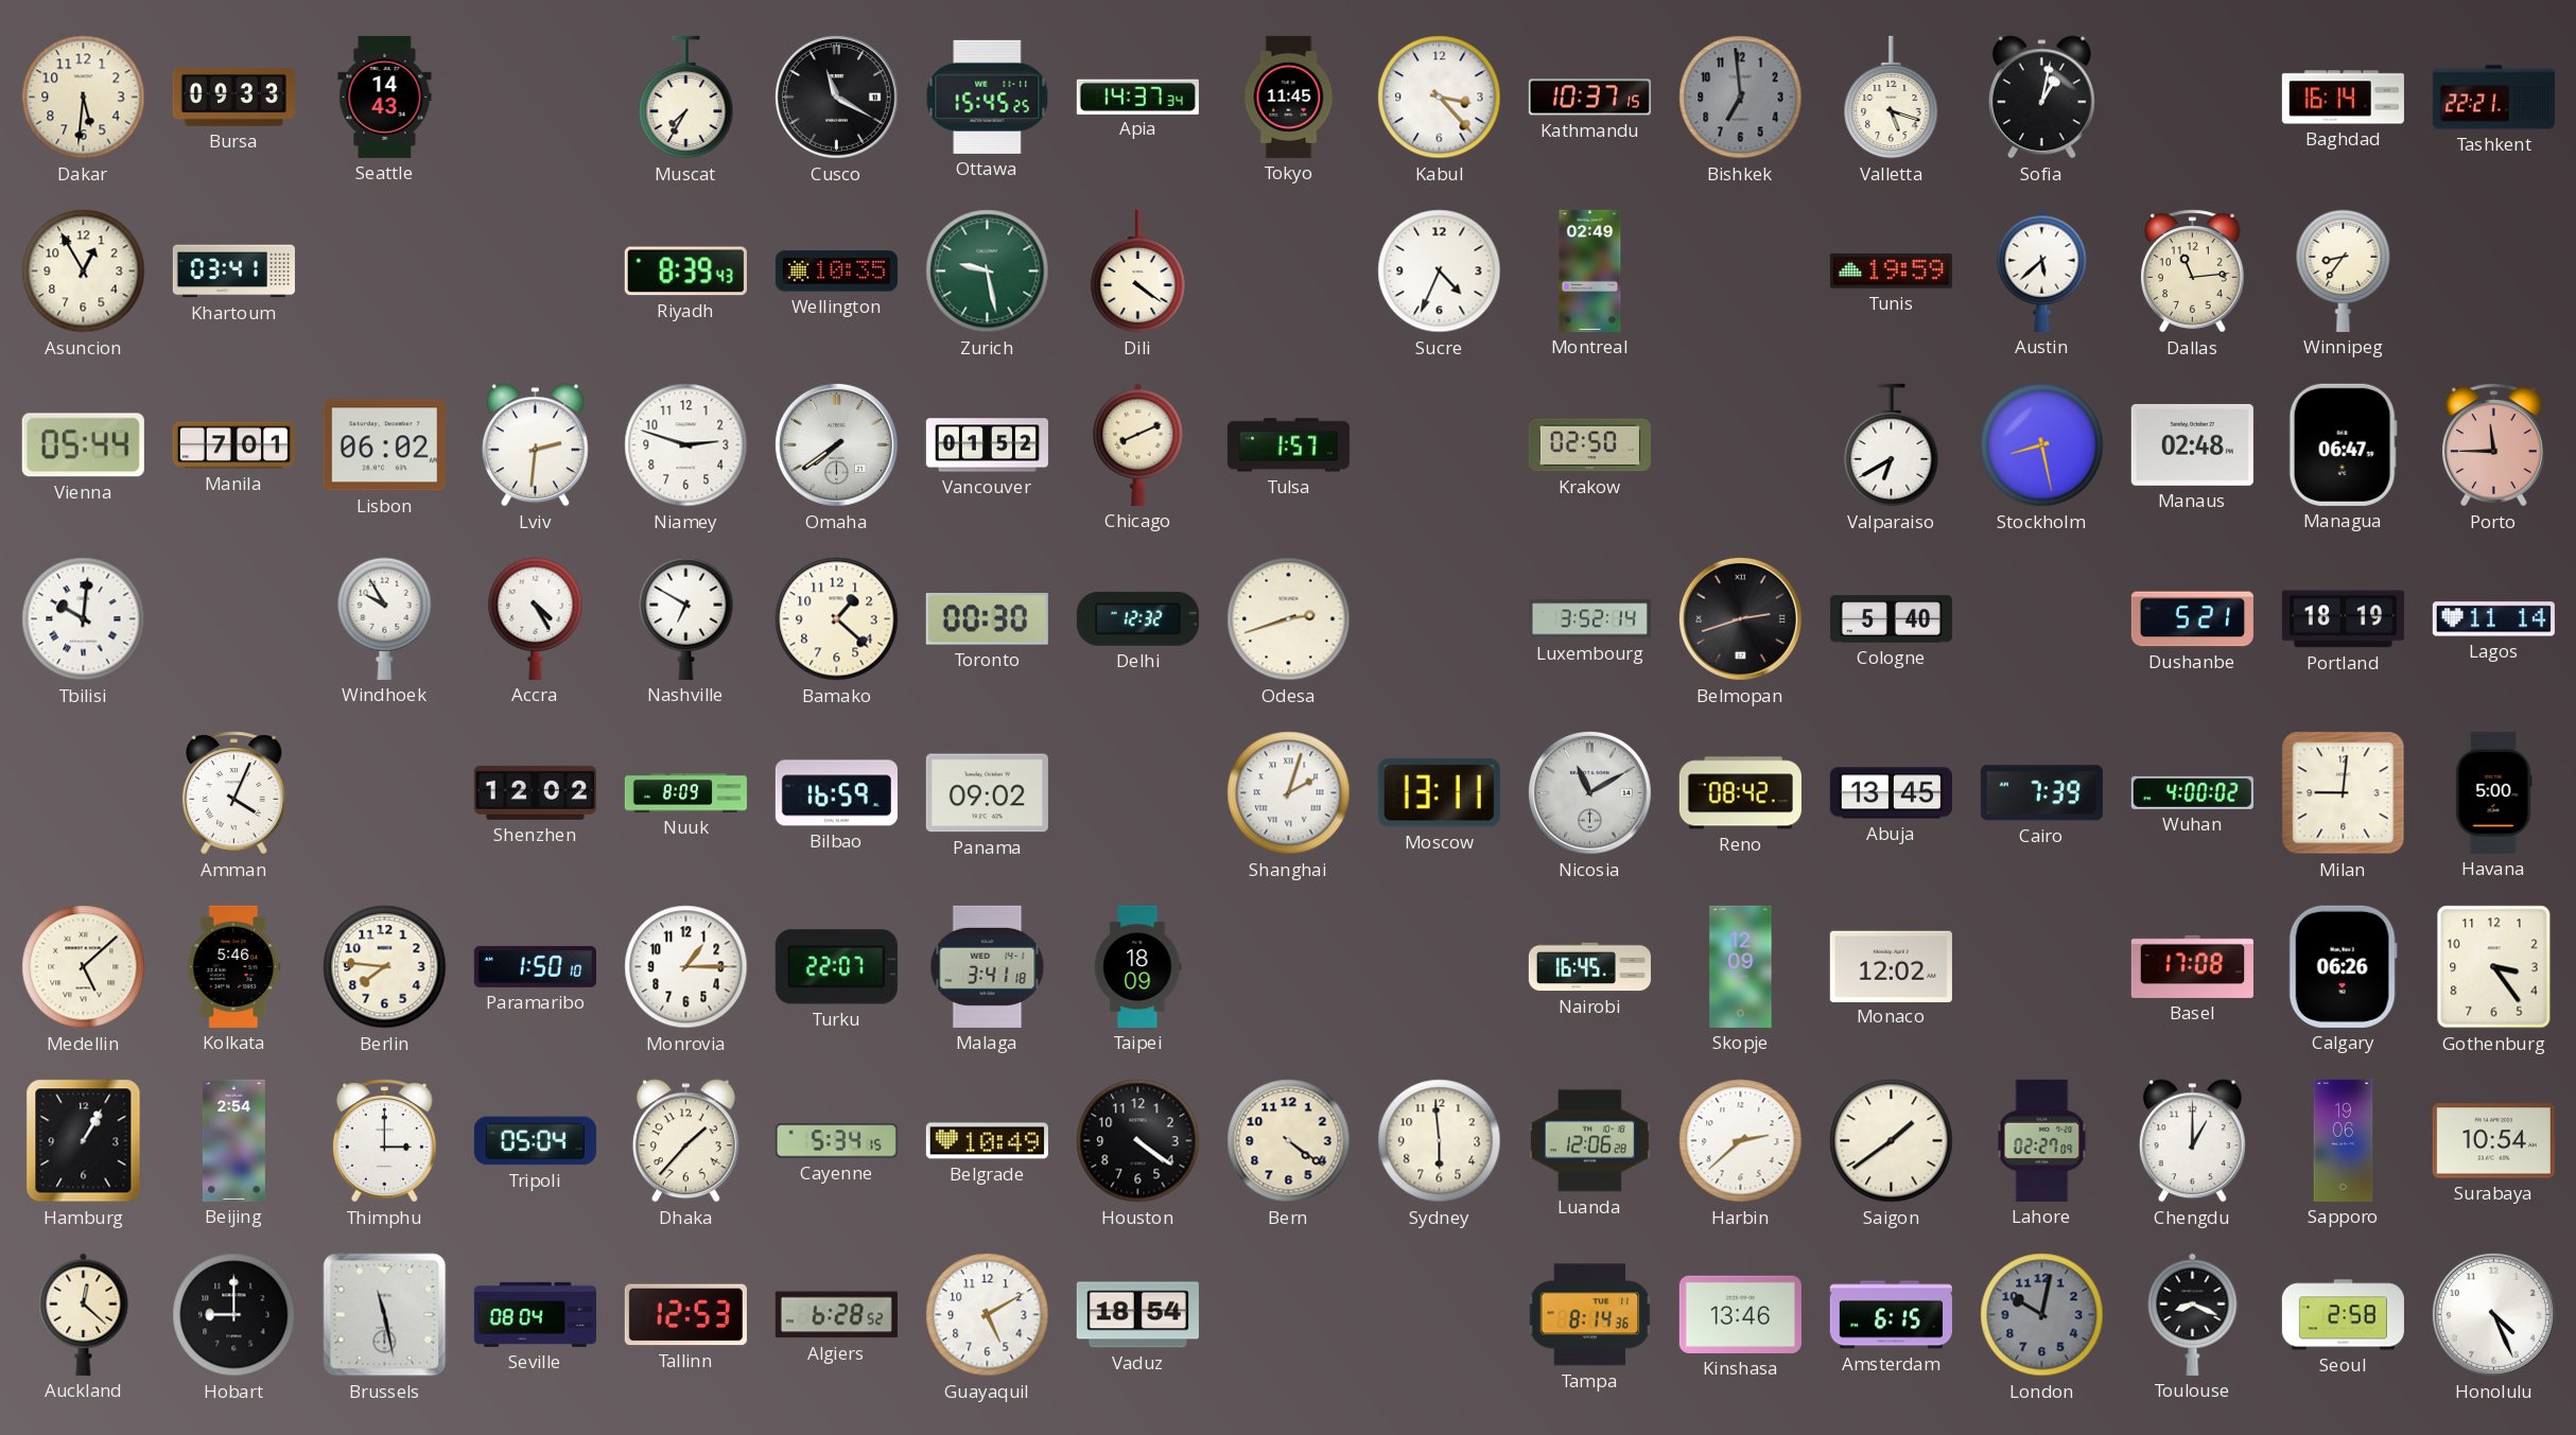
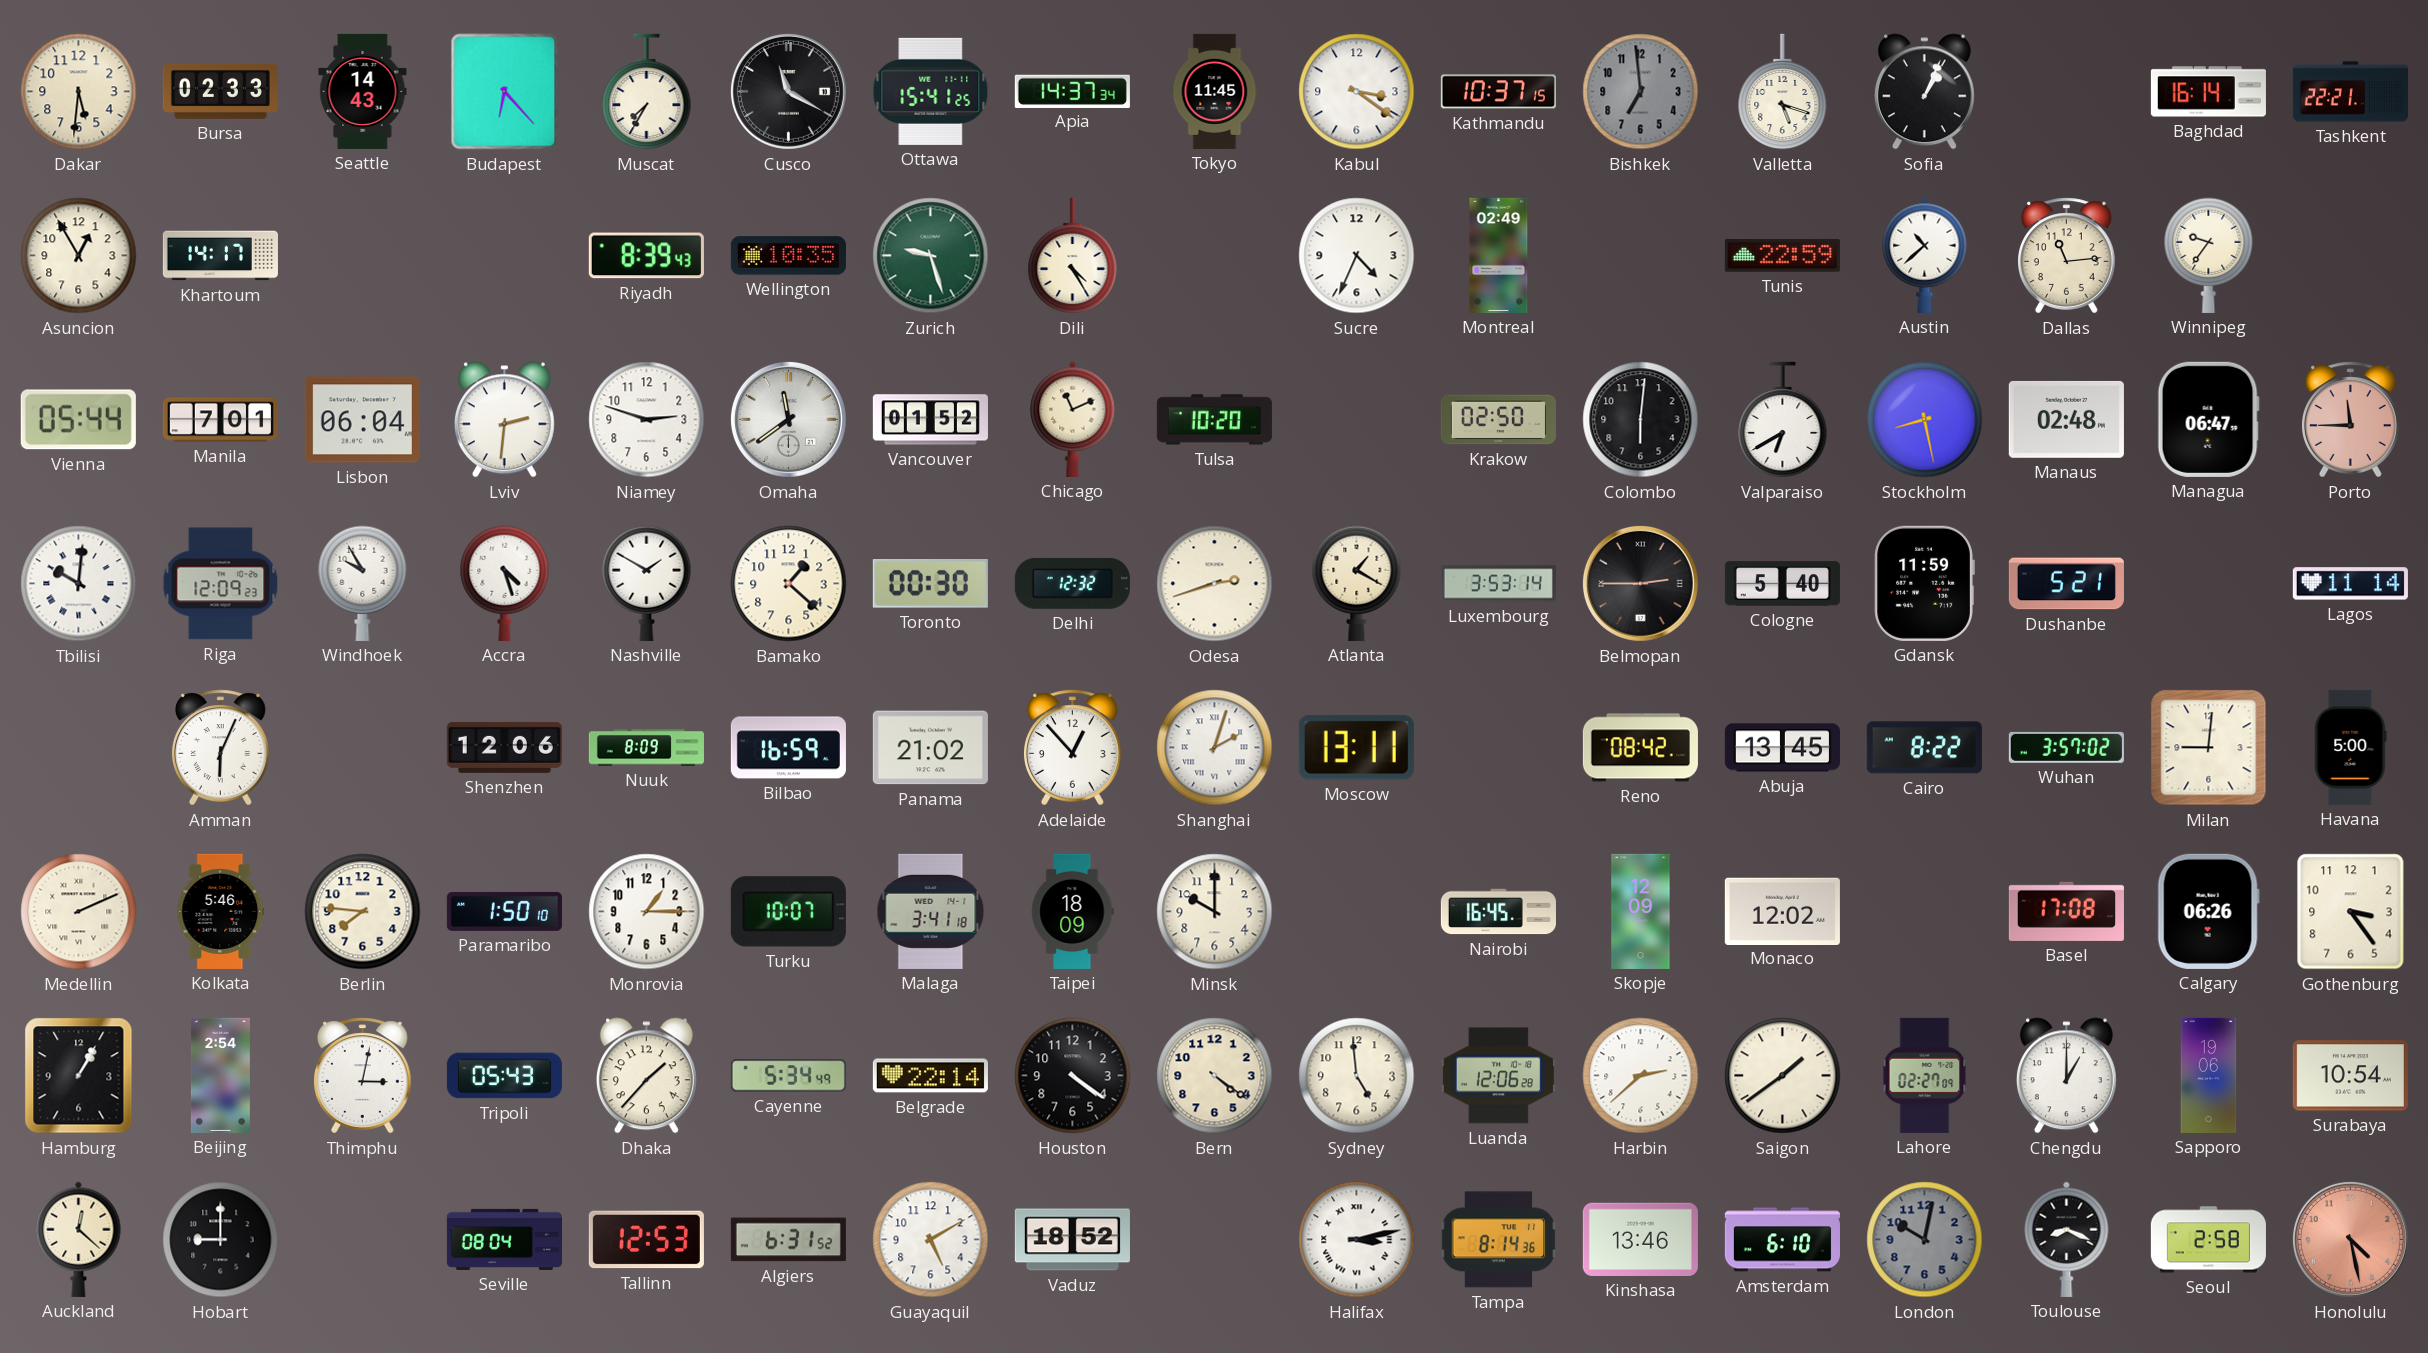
Bursa: 09:33 -> 02:33
Budapest: none -> 6:23
Ottawa: 15:45 -> 15:41
Kabul: 3:23 -> 3:21
Sofia: 1:02 -> 1:04
Khartoum: 03:41 -> 14:17
Zurich: 9:28 -> 9:27
Dili: 4:21 -> 4:25
Tunis: 19:59 -> 22:59
Austin: 5:38 -> 10:38
Winnipeg: 8:36 -> 9:36
Lisbon: 06:02 -> 06:04
Omaha: 7:39 -> 11:39
Chicago: 8:11 -> 11:11
Tulsa: 1:57 -> 10:20
Colombo: none -> 6:01
Riga: none -> 12:09
Accra: 4:25 -> 4:27
Nashville: 6:50 -> 1:50
Atlanta: none -> 1:20
Luxembourg: 3:52 -> 3:53
Belmopan: 2:42 -> 2:45
Gdansk: none -> 11:59
Portland: 18:19 -> none
Amman: 4:04 -> 6:04
Shenzhen: 12:02 -> 12:06
Panama: 09:02 -> 21:02
Adelaide: none -> 12:53
Nicosia: 11:10 -> none
Cairo: 7:39 -> 8:22
Wuhan: 4:00 -> 3:57
Medellin: 5:08 -> 2:11
Turku: 22:07 -> 10:07
Minsk: none -> 10:00
Thimphu: 3:00 -> 3:02
Tripoli: 05:04 -> 05:43
Cayenne: 5:34:15 -> 5:34:49
Belgrade: 10:49 -> 22:14
Sydney: 5:59 -> 4:59
Brussels: 11:28 -> none
Algiers: 6:28 -> 6:31
Vaduz: 18:54 -> 18:52
Halifax: none -> 3:13
Amsterdam: 6:15 -> 6:10
Honolulu: 4:26 -> 4:28
Honolulu dial: white -> salmon
